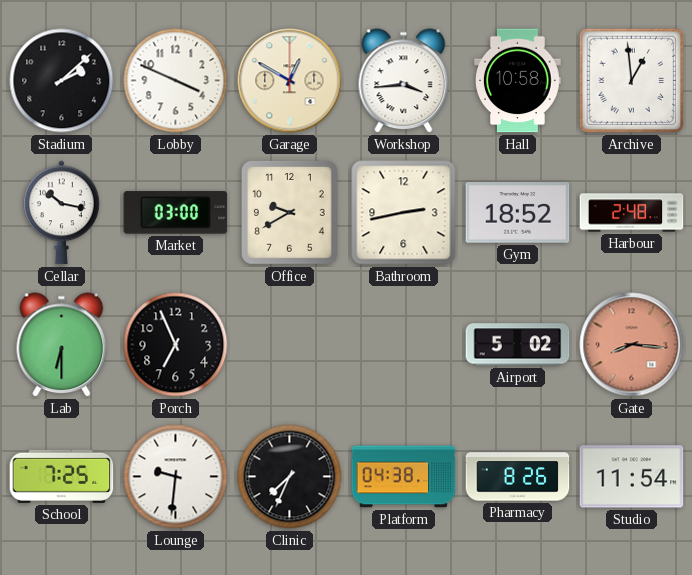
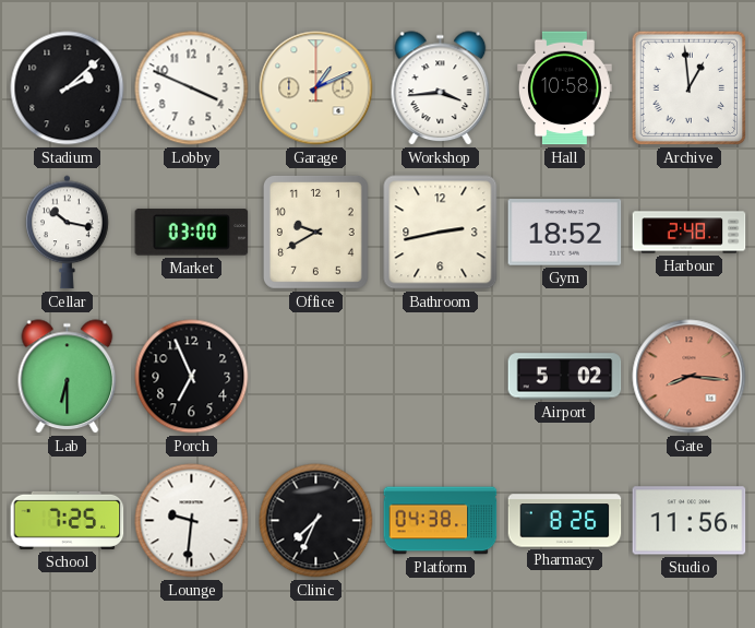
Garage: 12:50 -> 1:11
Studio: 11:54 -> 11:56
